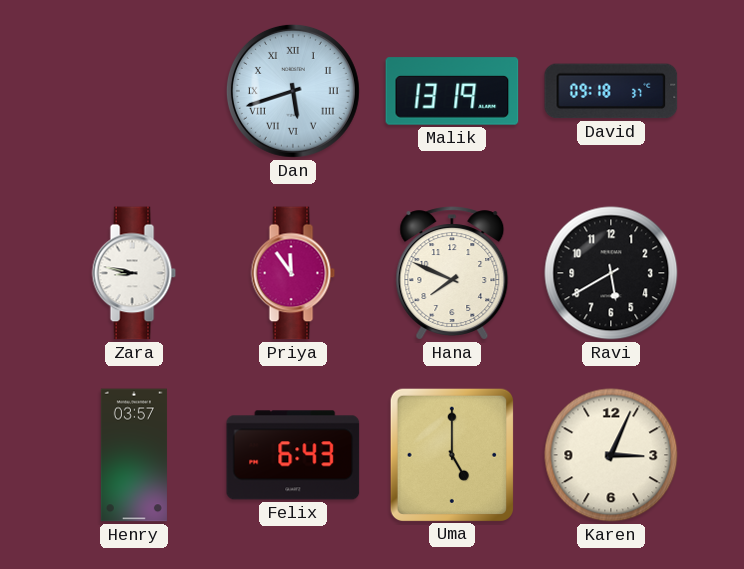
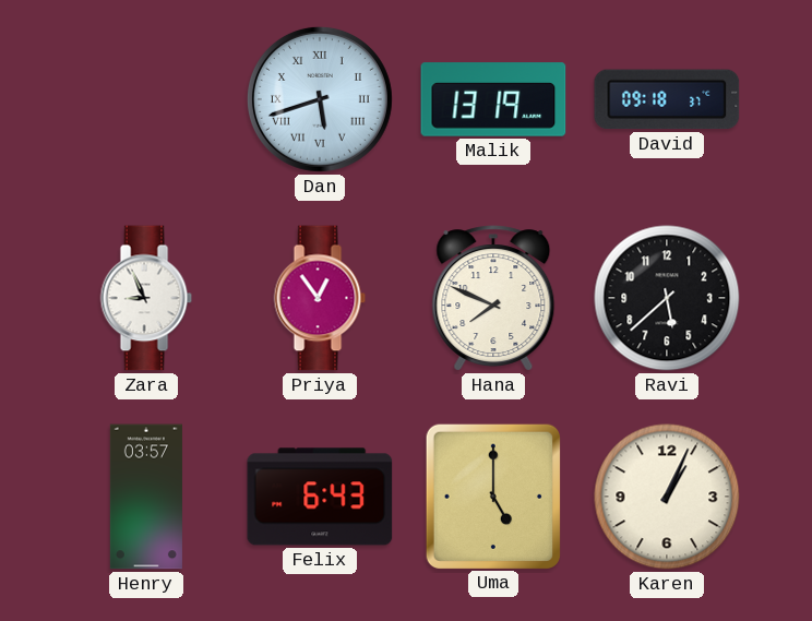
Zara: 8:47 -> 8:56
Priya: 11:54 -> 12:54
Ravi: 5:40 -> 5:38
Karen: 3:04 -> 1:04
